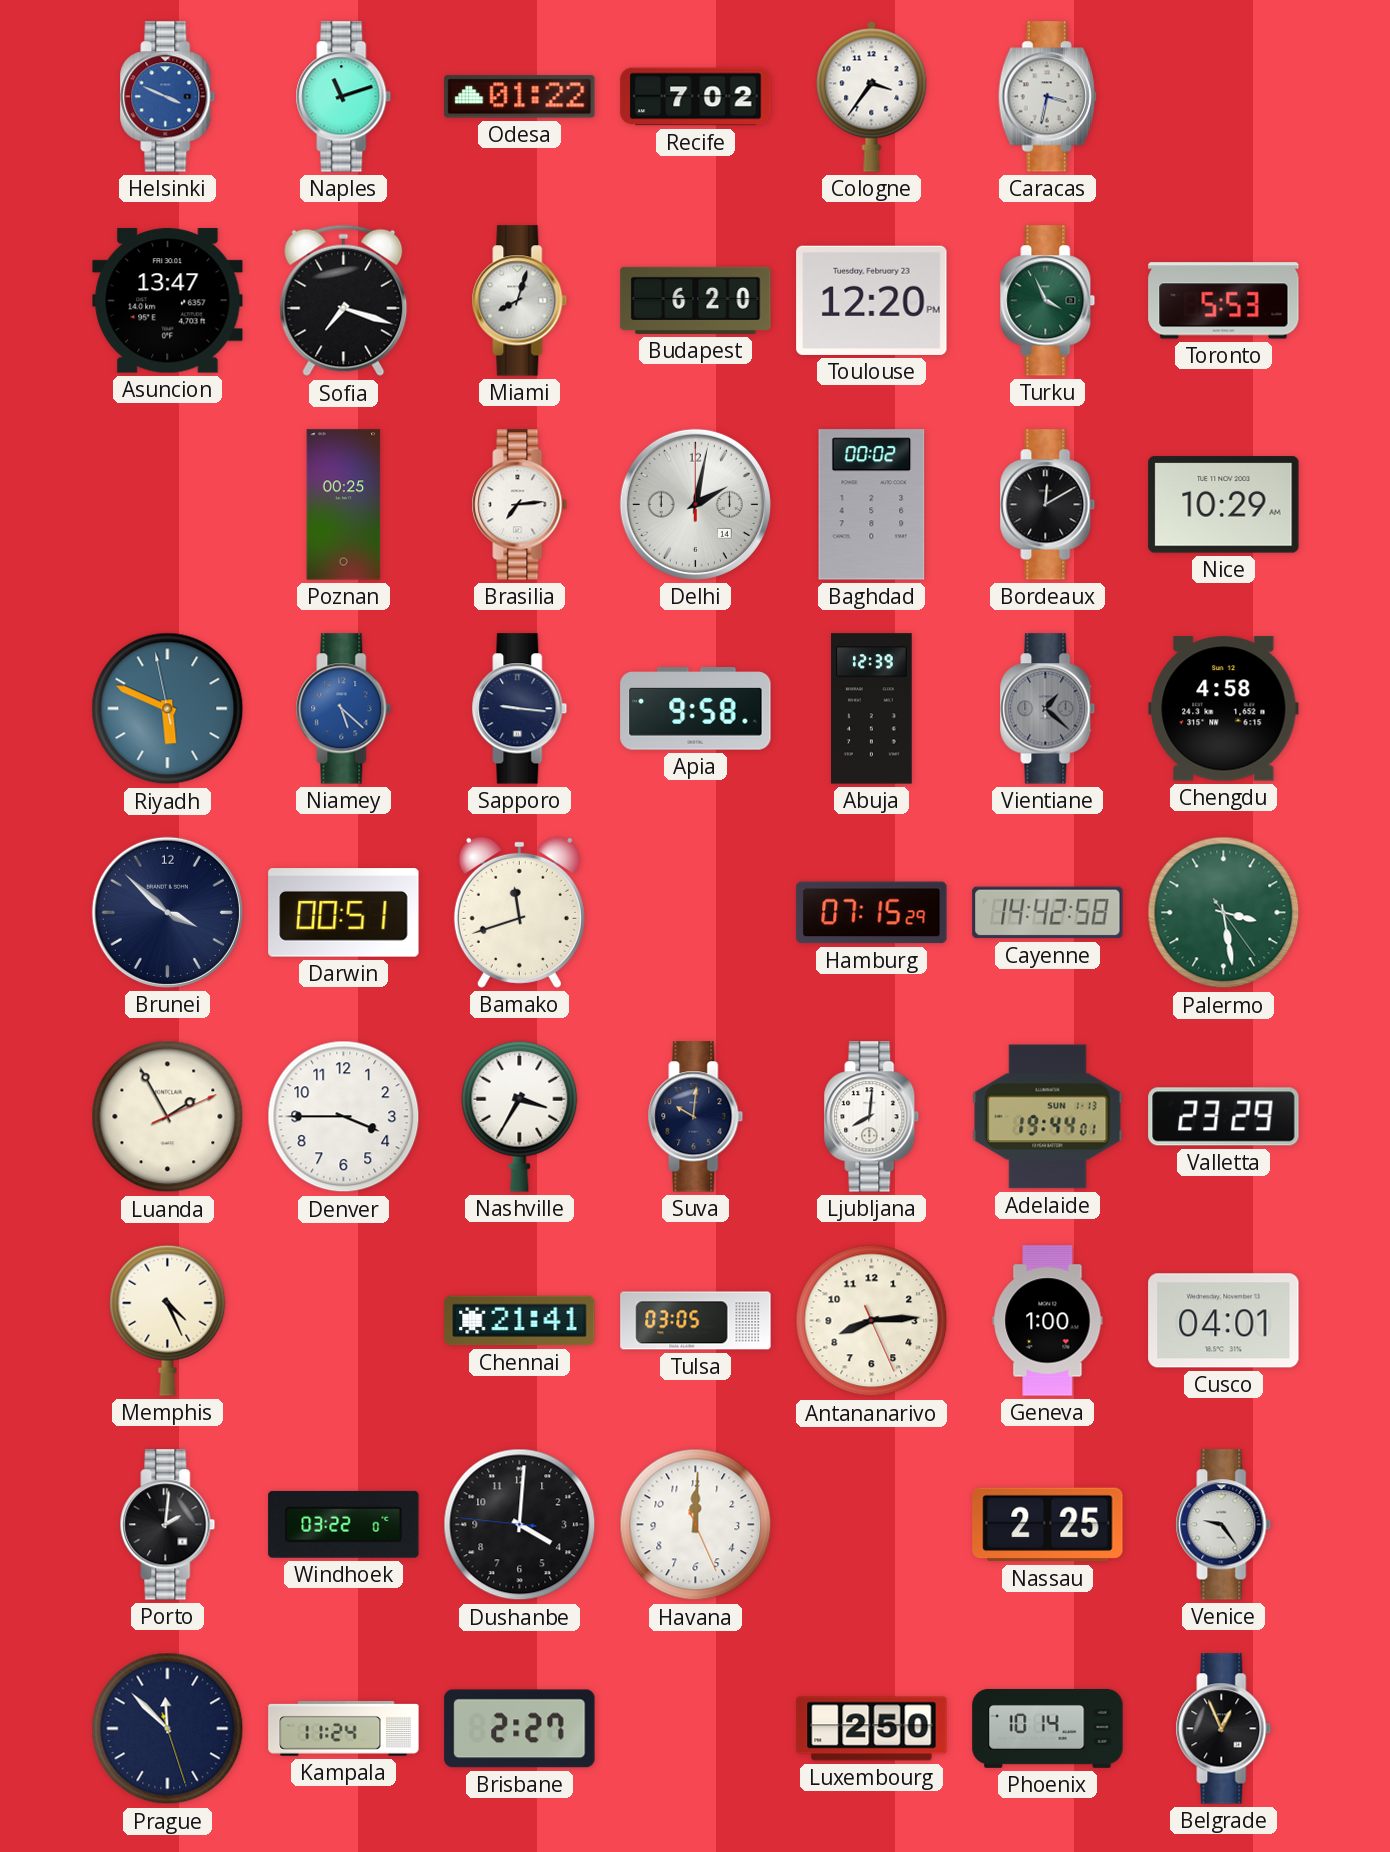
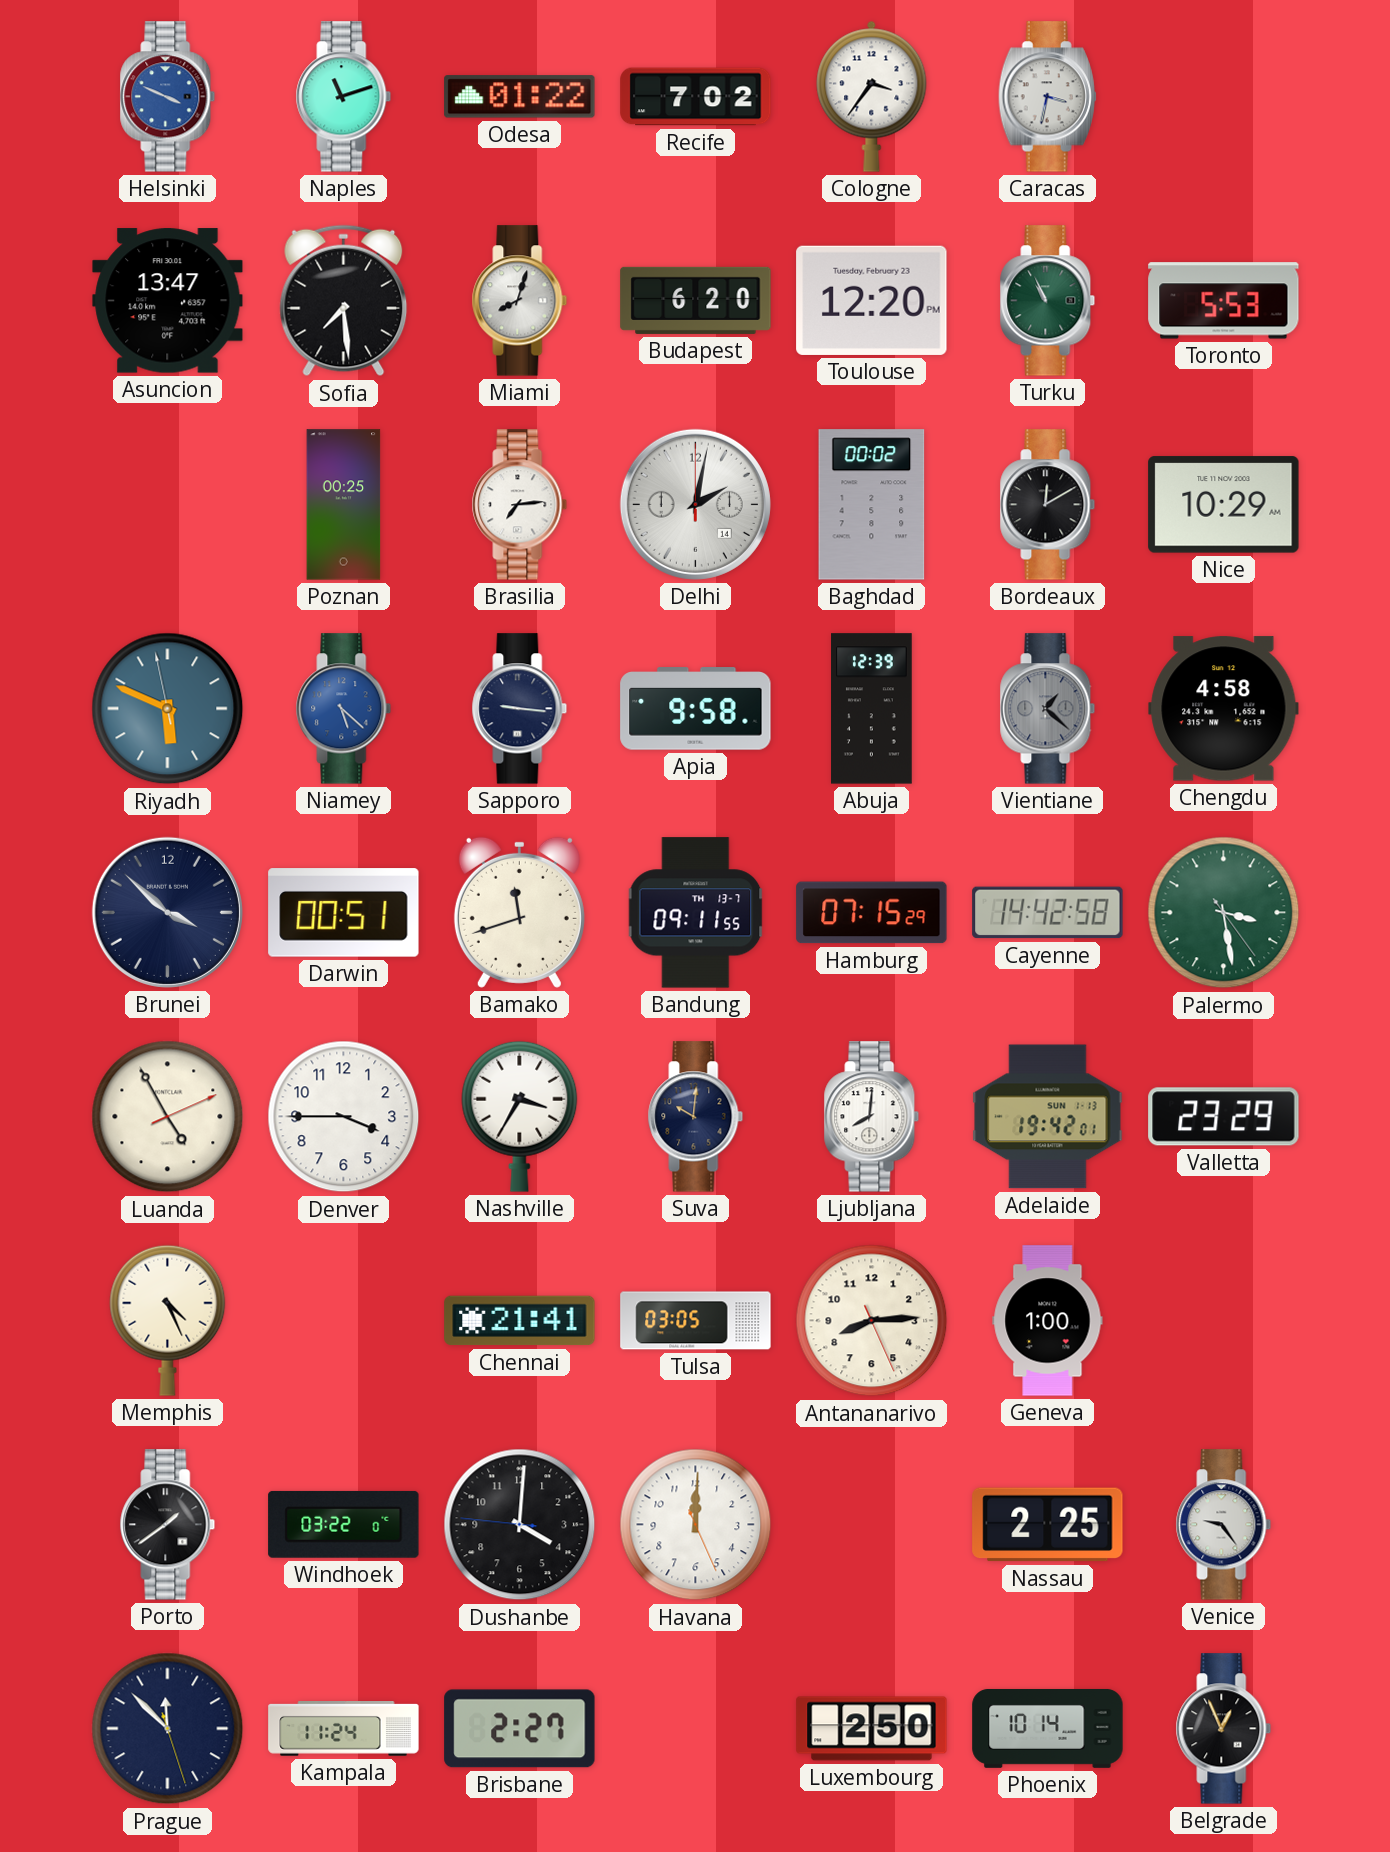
Sofia: 7:18 -> 7:29
Turku: 3:56 -> 10:56
Bandung: none -> 09:11
Luanda: 1:55 -> 4:55
Adelaide: 19:44 -> 19:42
Cusco: 04:01 -> none
Porto: 2:01 -> 1:39
